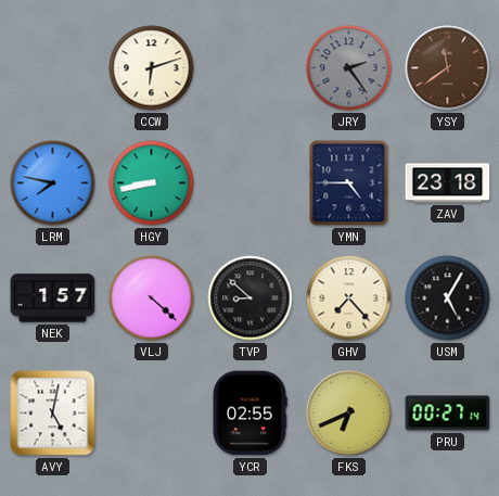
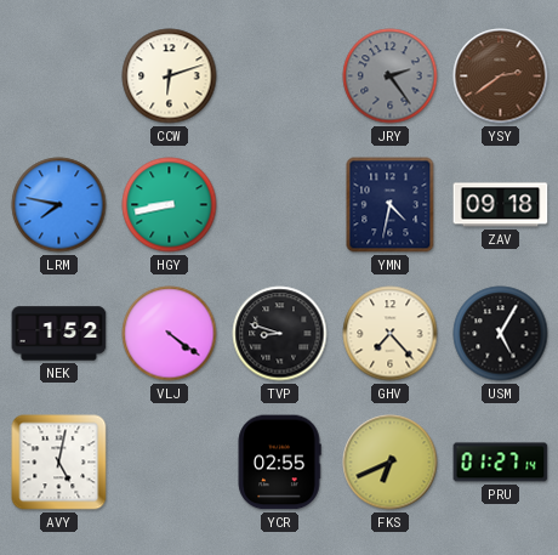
YSY: 11:39 -> 2:39
YMN: 4:45 -> 4:32
ZAV: 23:18 -> 09:18
NEK: 1:57 -> 1:52
VLJ: 4:22 -> 4:21
TVP: 8:52 -> 8:48
PRU: 00:27 -> 01:27
